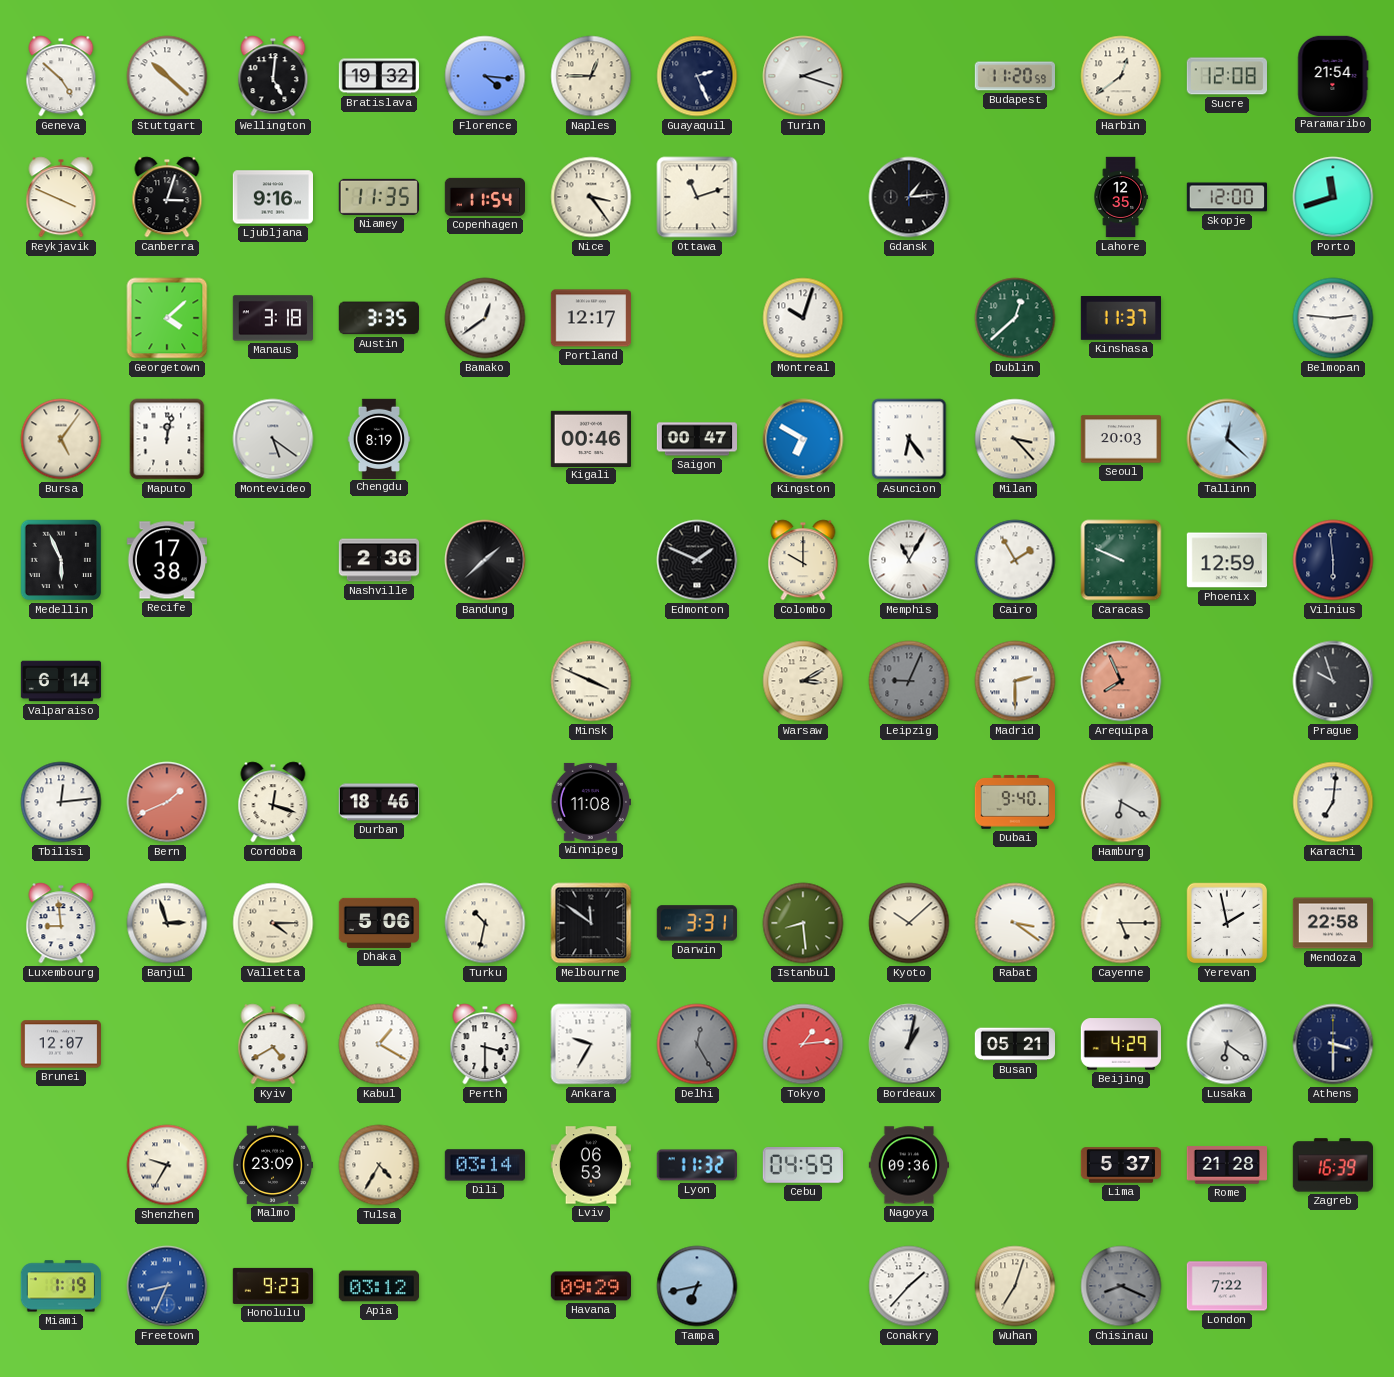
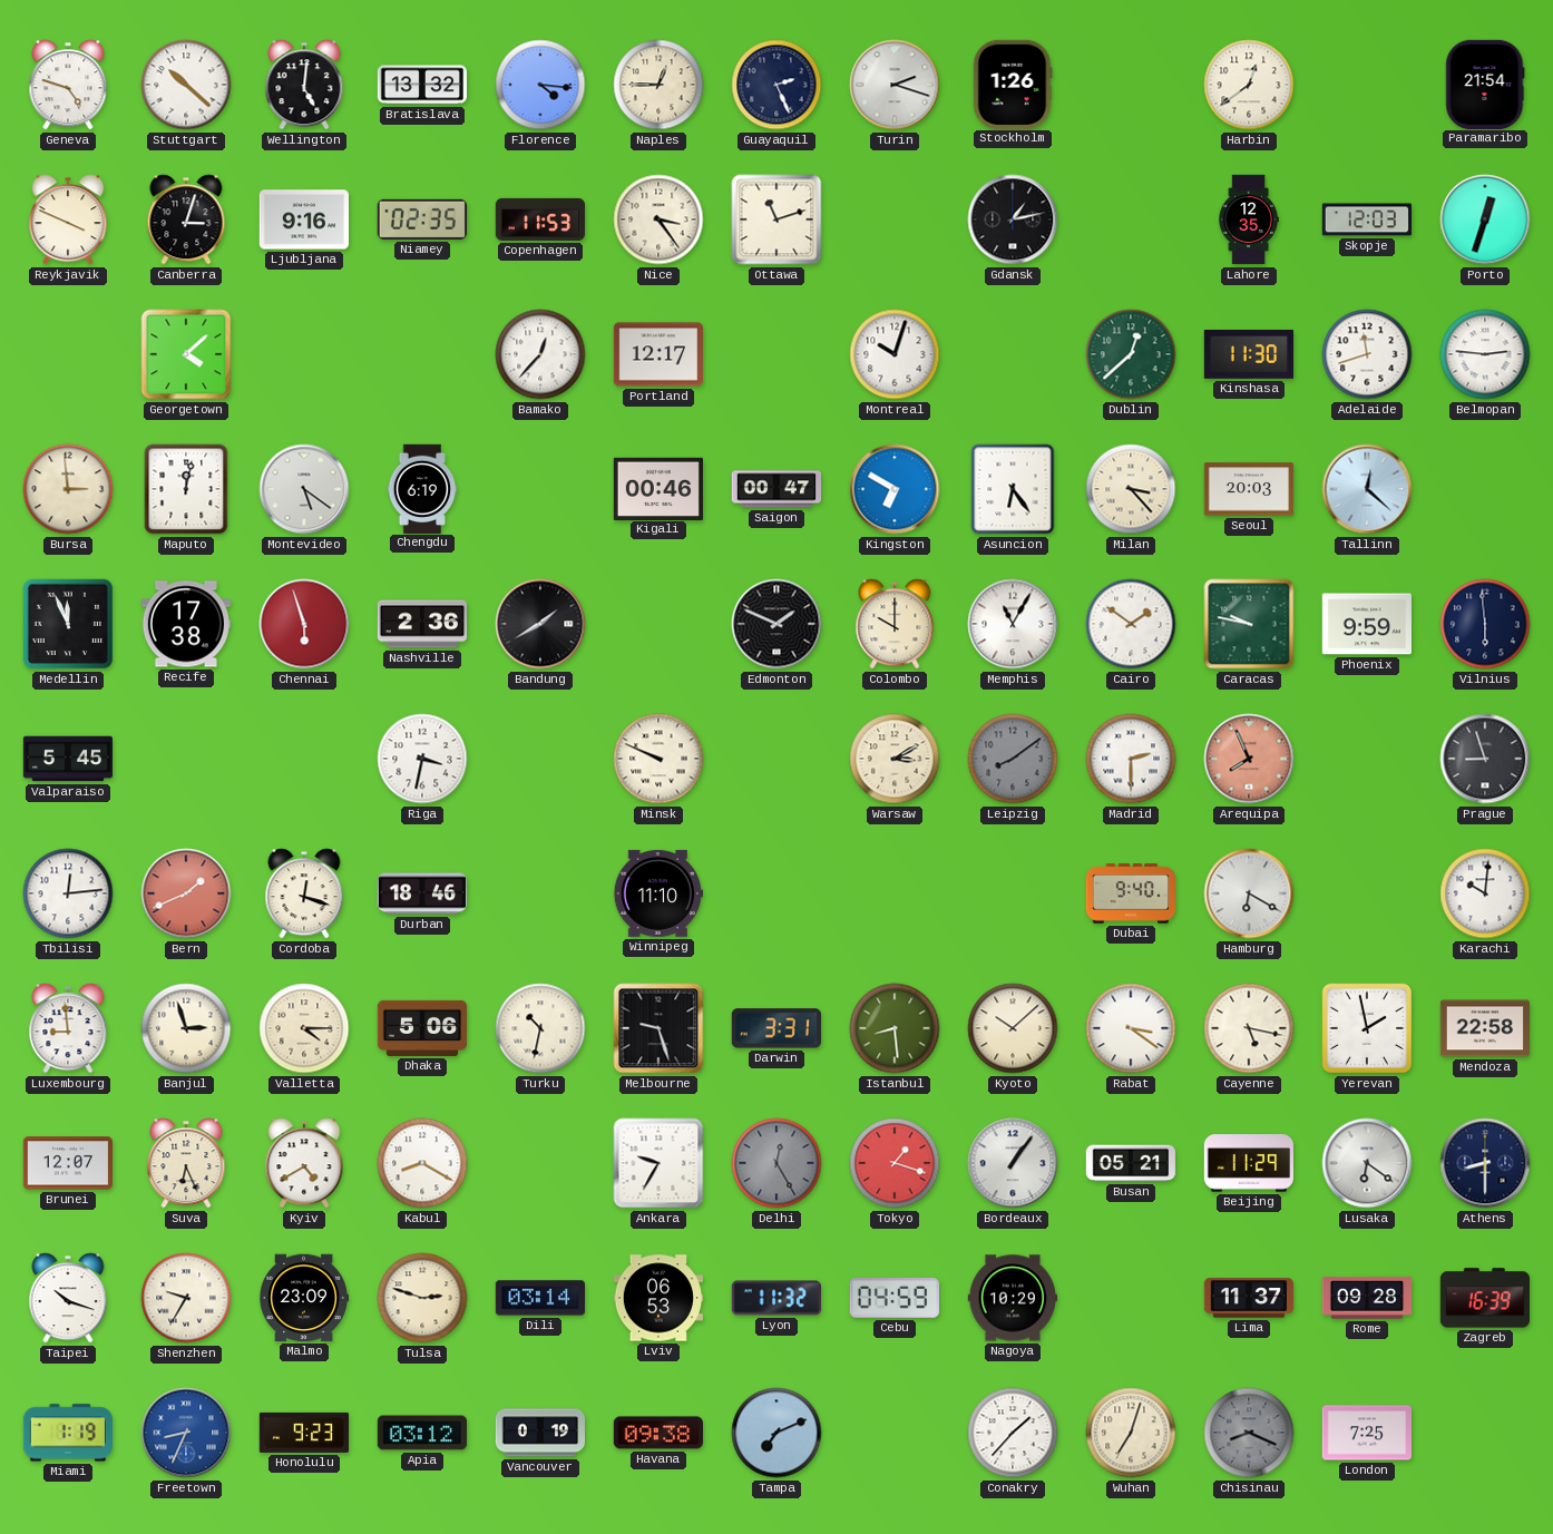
Geneva: 4:52 -> 4:48
Bratislava: 19:32 -> 13:32
Stockholm: none -> 1:26
Budapest: 11:20 -> none
Sucre: 12:08 -> none
Niamey: 11:35 -> 02:35
Copenhagen: 11:54 -> 11:53
Gdansk: 1:14 -> 1:13
Skopje: 12:00 -> 12:03
Porto: 11:42 -> 12:33
Manaus: 3:18 -> none
Austin: 3:35 -> none
Bamako: 12:39 -> 12:37
Kinshasa: 11:37 -> 11:30
Adelaide: none -> 11:42
Bursa: 5:06 -> 2:59
Chengdu: 8:19 -> 6:19
Medellin: 5:56 -> 11:56
Chennai: none -> 5:57
Bandung: 1:38 -> 1:40
Cairo: 1:55 -> 1:51
Caracas: 9:49 -> 9:47
Phoenix: 12:59 -> 9:59
Valparaiso: 6:14 -> 5:45
Riga: none -> 3:32
Minsk: 3:49 -> 9:49
Leipzig: 9:04 -> 8:09
Prague: 9:57 -> 8:57
Winnipeg: 11:08 -> 11:10
Karachi: 7:01 -> 10:01
Melbourne: 11:51 -> 9:27
Cayenne: 5:15 -> 5:17
Suva: none -> 6:26
Kabul: 1:20 -> 8:20
Perth: 3:30 -> none
Tokyo: 1:14 -> 1:18
Bordeaux: 1:02 -> 1:06
Beijing: 4:29 -> 11:29
Athens: 3:30 -> 8:30
Taipei: none -> 10:18
Tulsa: 4:35 -> 2:48
Nagoya: 09:36 -> 10:29
Lima: 5:37 -> 11:37
Rome: 21:28 -> 09:28
Vancouver: none -> 0:19
Havana: 09:29 -> 09:38
Tampa: 6:43 -> 7:11
London: 7:22 -> 7:25
